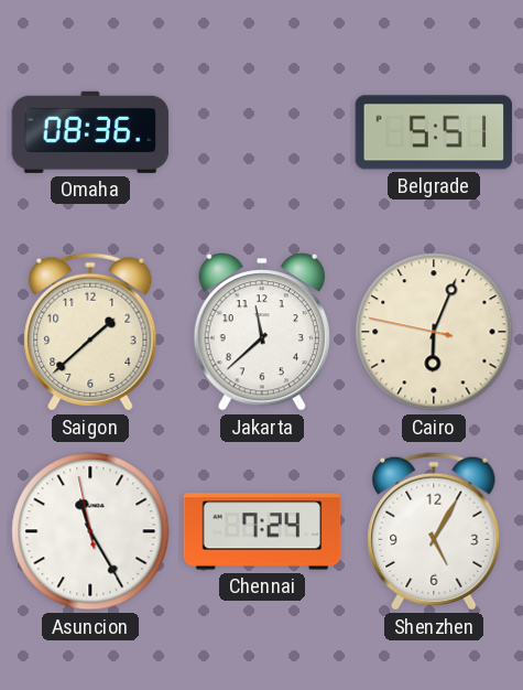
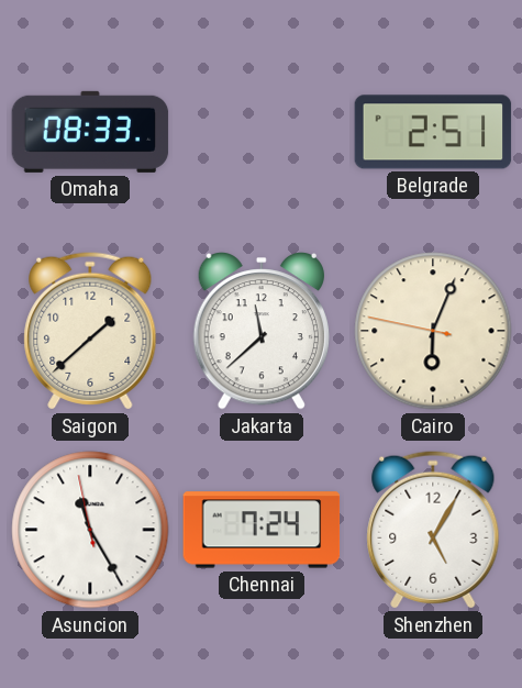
Omaha: 08:36 -> 08:33
Belgrade: 5:51 -> 2:51
